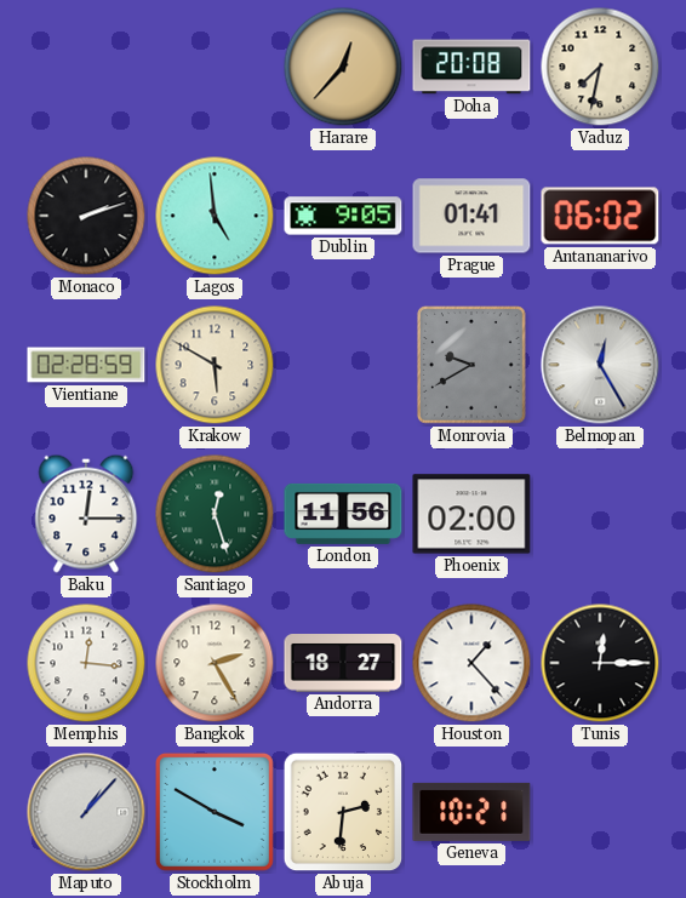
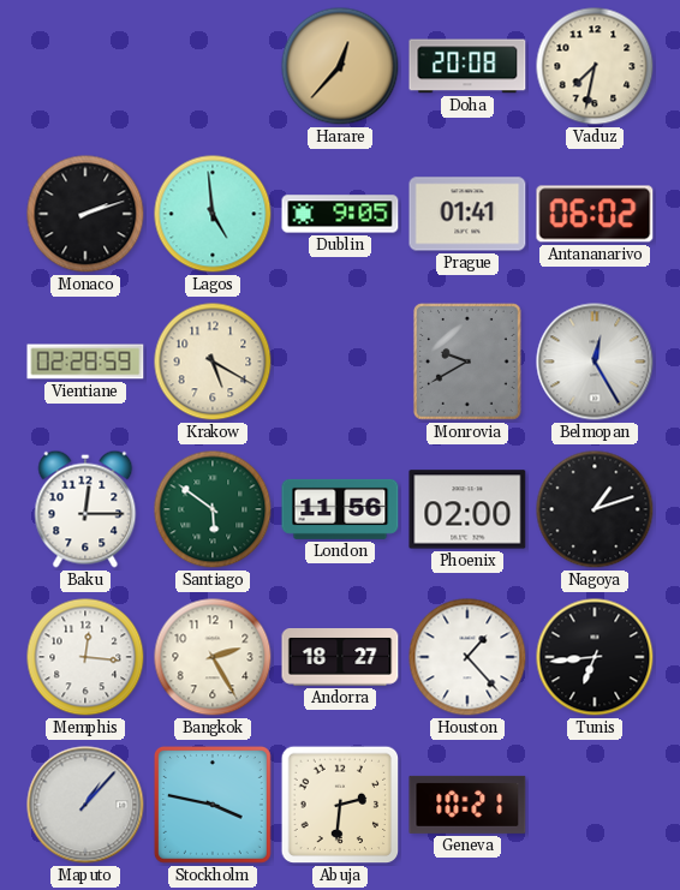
Krakow: 5:50 -> 5:20
Santiago: 12:27 -> 5:51
Nagoya: none -> 1:12
Tunis: 12:15 -> 6:44
Stockholm: 3:50 -> 3:47
